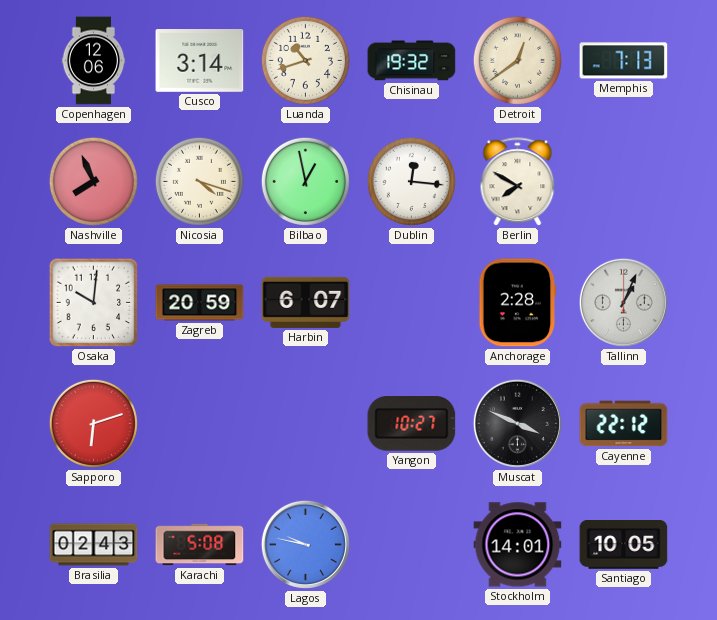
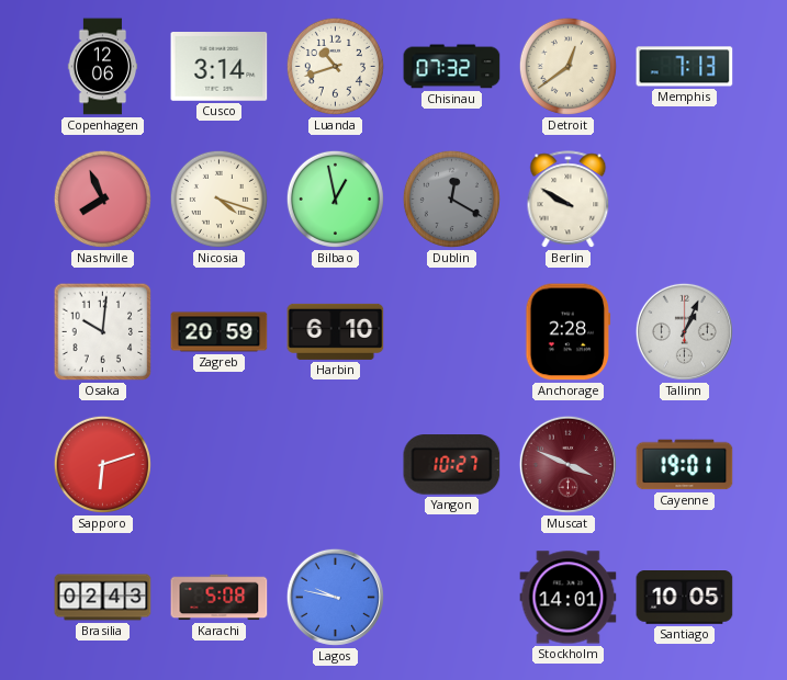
Chisinau: 19:32 -> 07:32
Dublin: 12:16 -> 12:20
Dublin dial: white -> grey
Berlin: 7:50 -> 9:50
Harbin: 6:07 -> 6:10
Muscat dial: black -> burgundy
Cayenne: 22:12 -> 19:01
